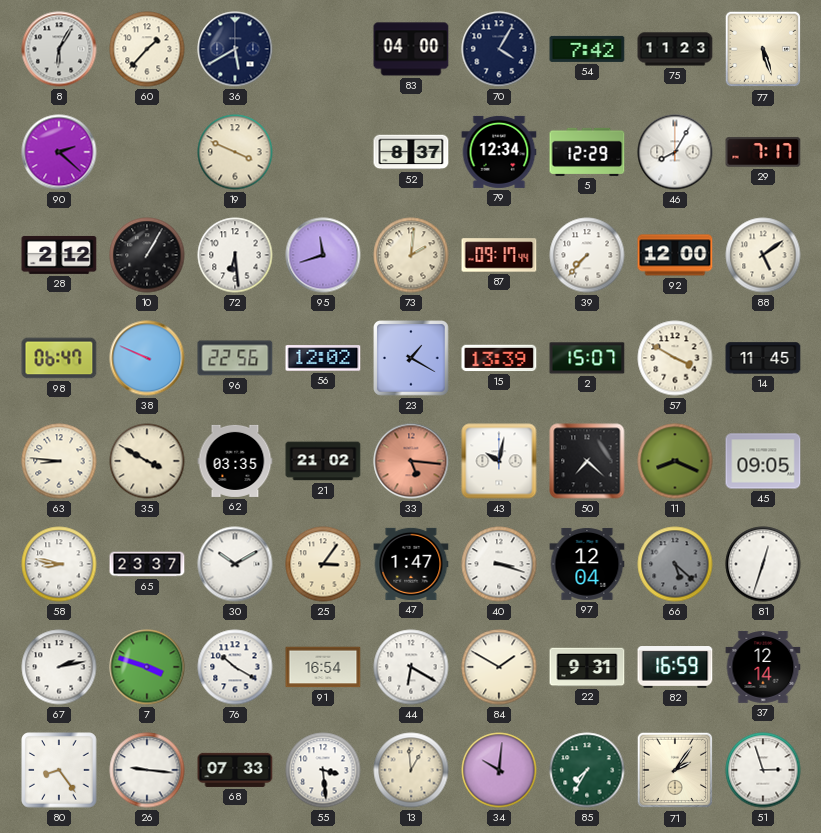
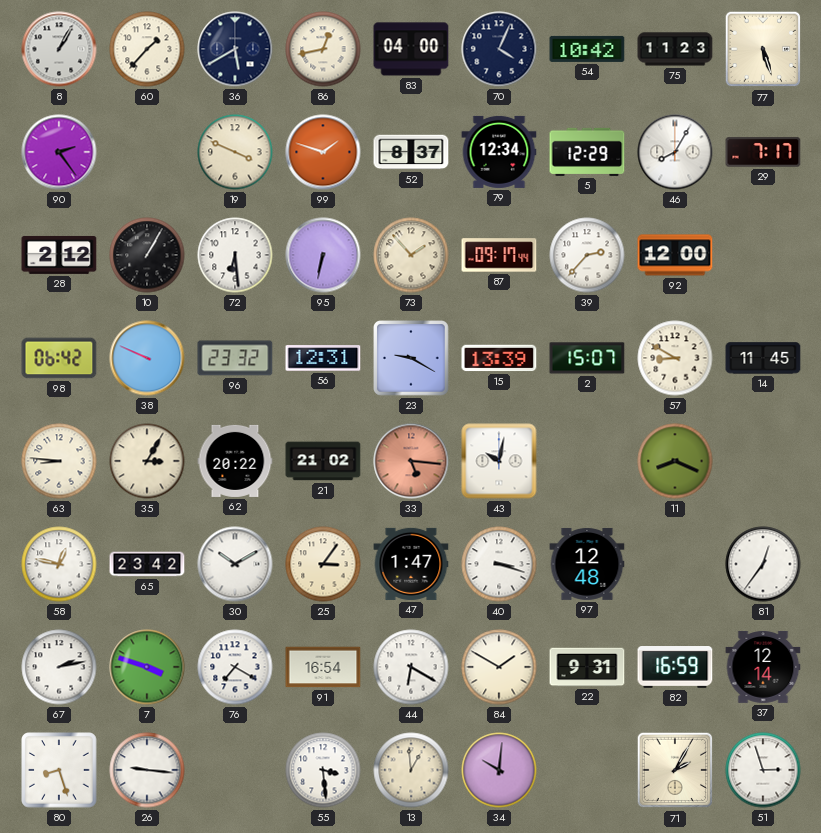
8: 6:05 -> 1:05
86: none -> 12:43
70: 4:05 -> 4:04
54: 7:42 -> 10:42
90: 2:22 -> 2:24
99: none -> 1:48
95: 11:42 -> 6:32
73: 2:01 -> 1:53
39: 7:37 -> 2:37
88: 5:09 -> none
98: 06:47 -> 06:42
96: 22:56 -> 23:32
56: 12:02 -> 12:31
23: 1:20 -> 9:20
57: 3:50 -> 8:50
35: 3:50 -> 3:05
62: 03:35 -> 20:22
50: 7:22 -> none
45: 09:05 -> none
58: 8:47 -> 12:47
65: 23:37 -> 23:42
97: 12:04 -> 12:48
66: 5:22 -> none
81: 12:33 -> 12:36
76: 10:20 -> 7:20
80: 8:24 -> 8:27
68: 07:33 -> none
85: 7:35 -> none
71: 2:06 -> 2:05
